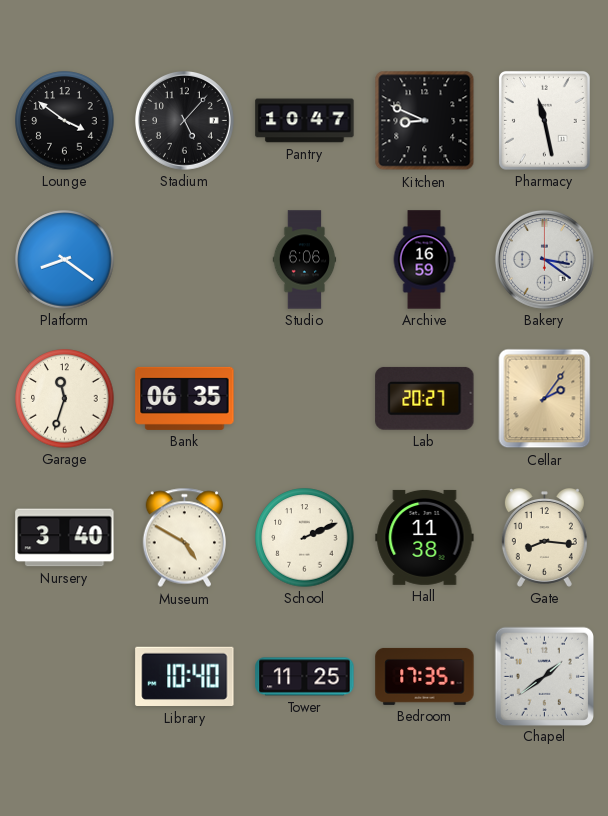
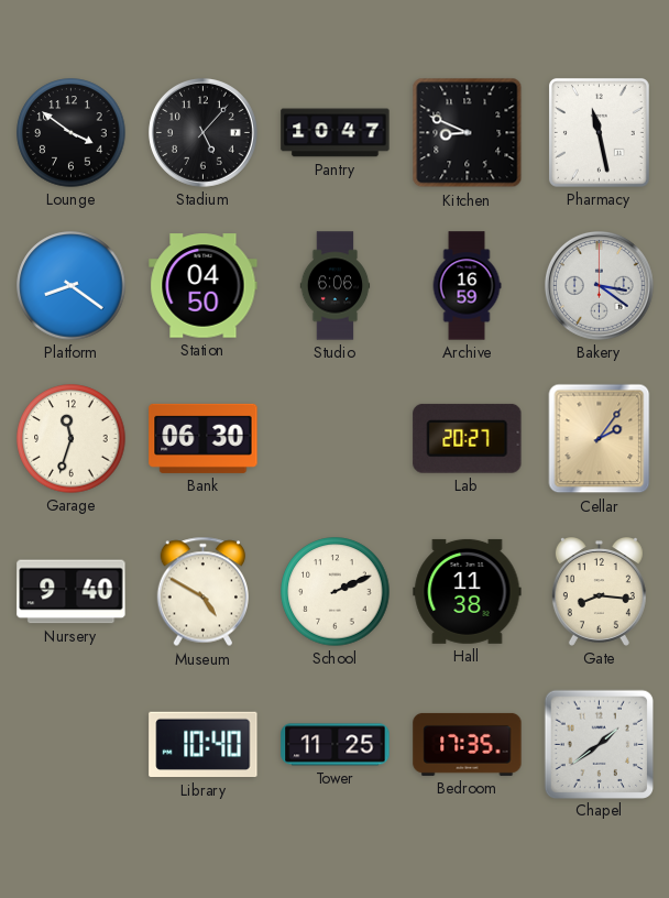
Station: none -> 04:50
Bank: 06:35 -> 06:30
Nursery: 3:40 -> 9:40
